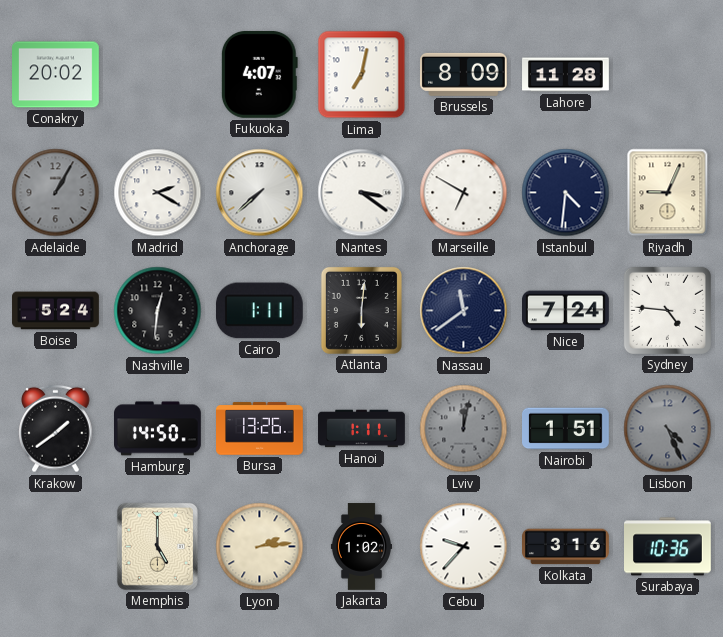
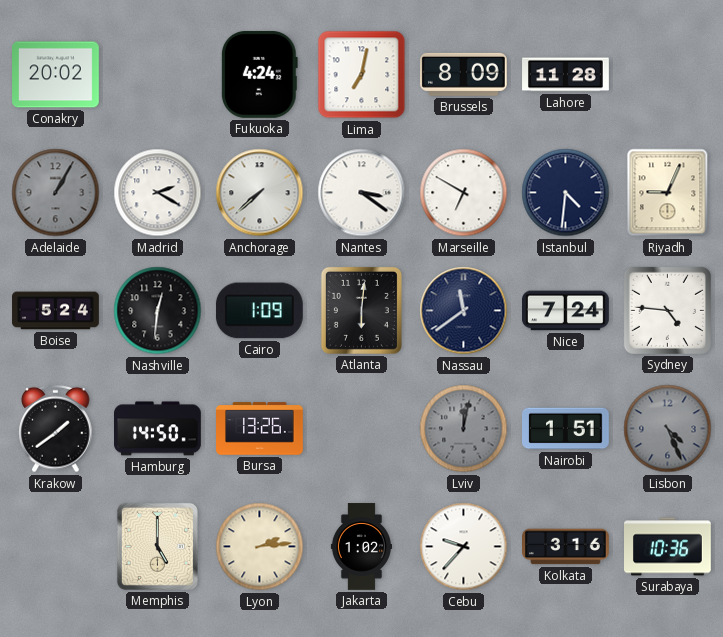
Fukuoka: 4:07 -> 4:24
Cairo: 1:11 -> 1:09
Hanoi: 1:11 -> none
